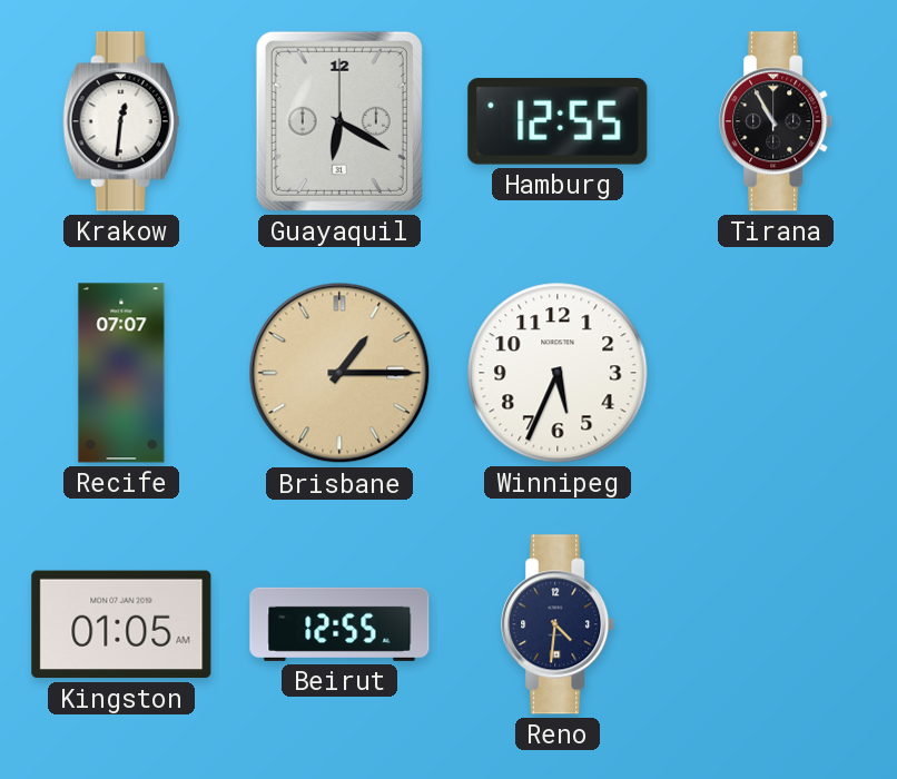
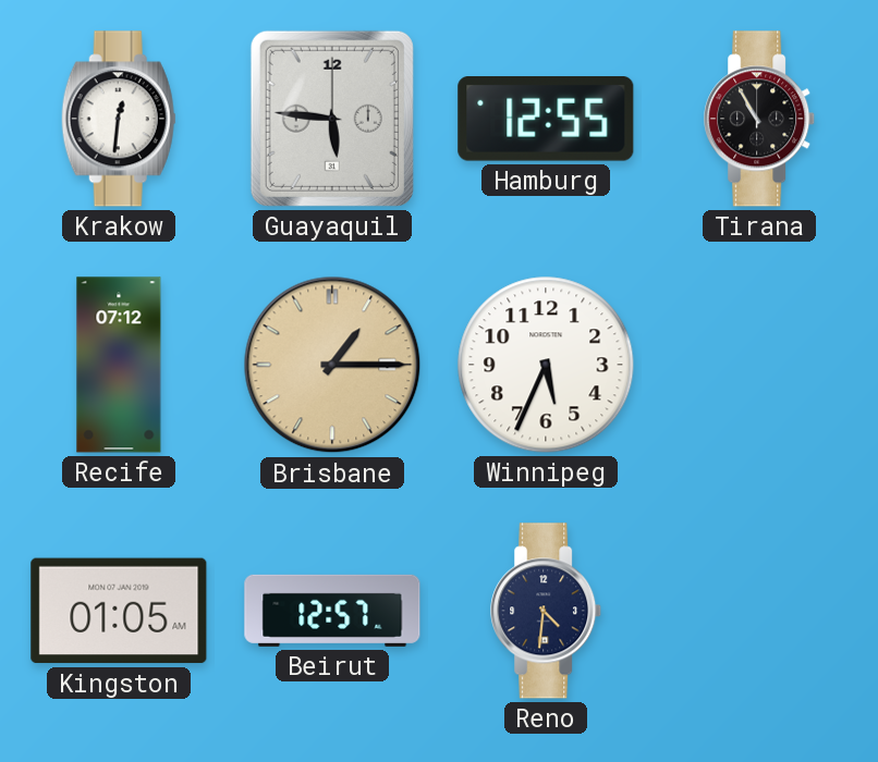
Guayaquil: 6:20 -> 5:46
Recife: 07:07 -> 07:12
Beirut: 12:55 -> 12:57
